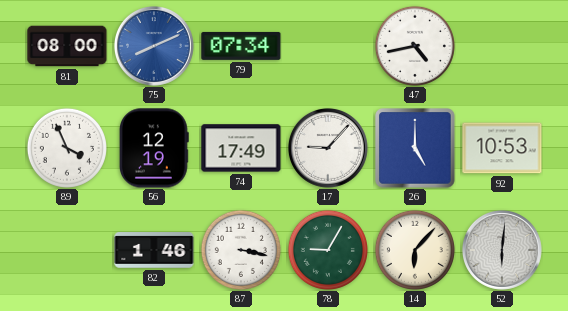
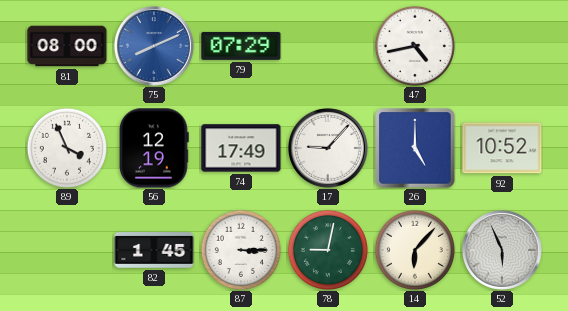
79: 07:34 -> 07:29
92: 10:53 -> 10:52
82: 1:46 -> 1:45
87: 3:17 -> 3:15
78: 9:05 -> 9:02
52: 6:01 -> 5:56
